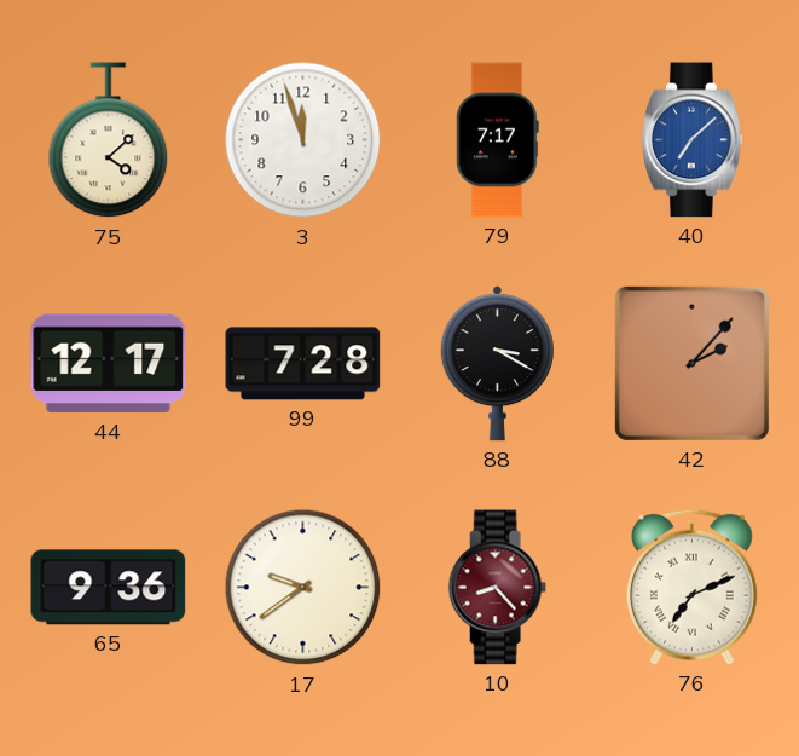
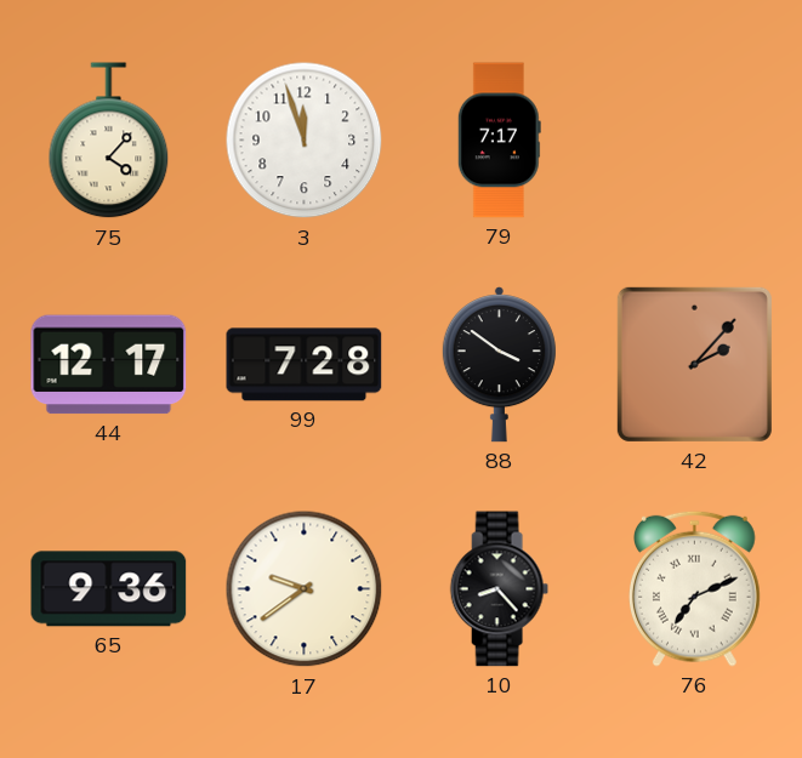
75: 4:08 -> 4:07
40: 7:08 -> none
88: 3:20 -> 3:51
10 dial: burgundy -> black
